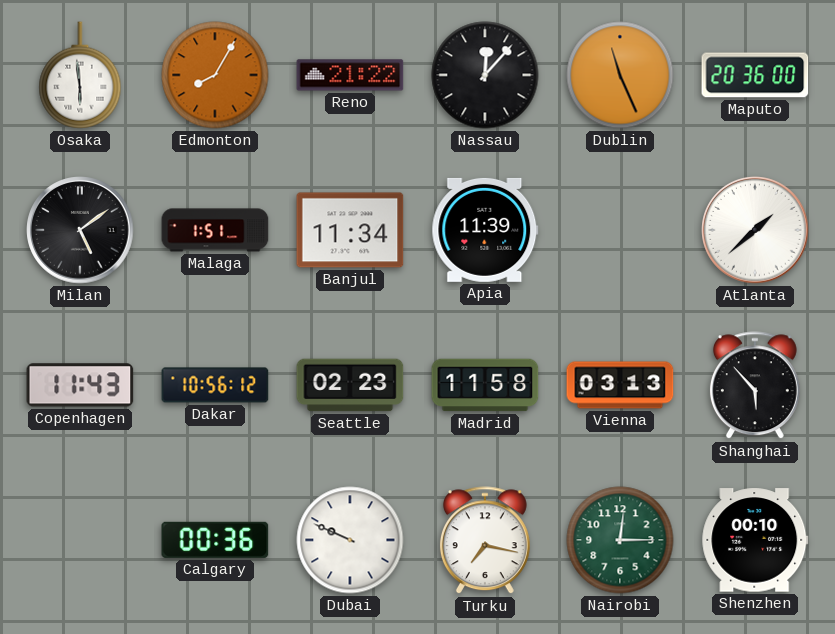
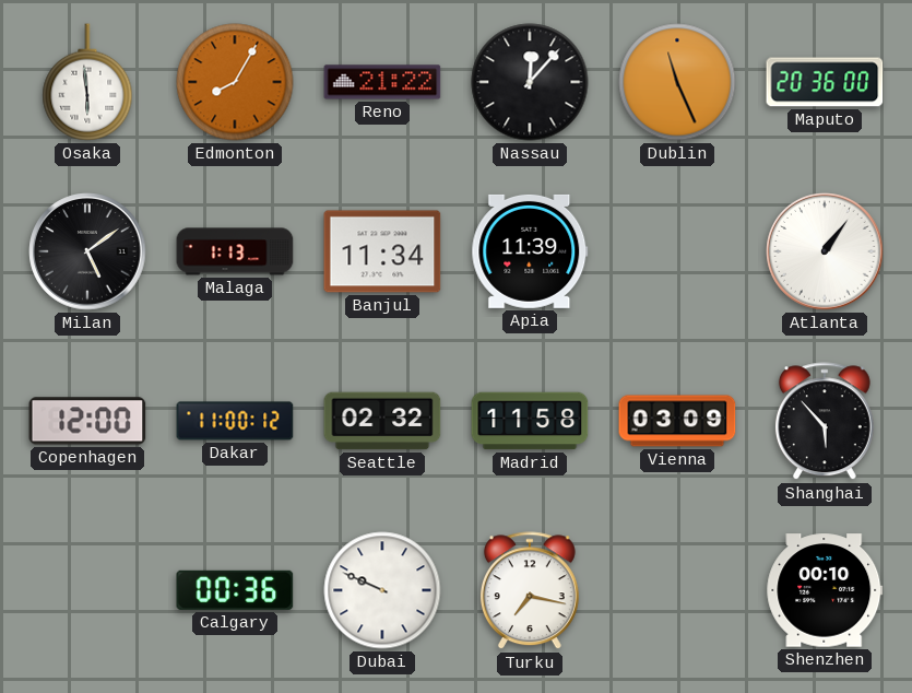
Malaga: 1:51 -> 1:13
Atlanta: 1:38 -> 1:06
Copenhagen: 11:43 -> 12:00
Dakar: 10:56 -> 11:00
Seattle: 02:23 -> 02:32
Vienna: 03:13 -> 03:09
Nairobi: 12:15 -> none
